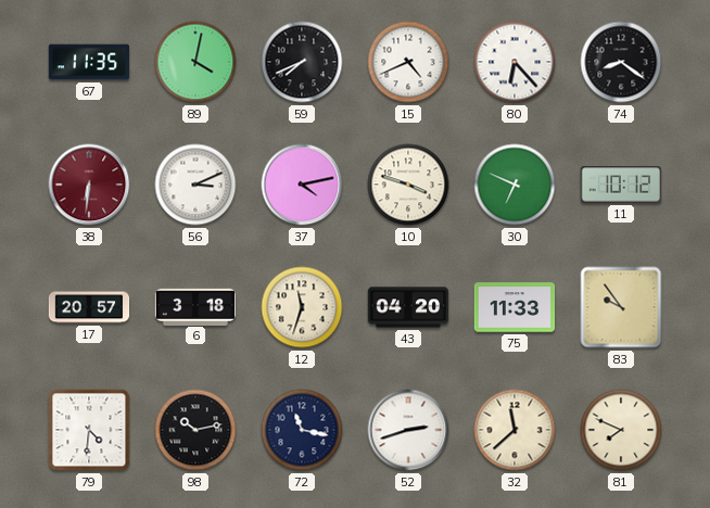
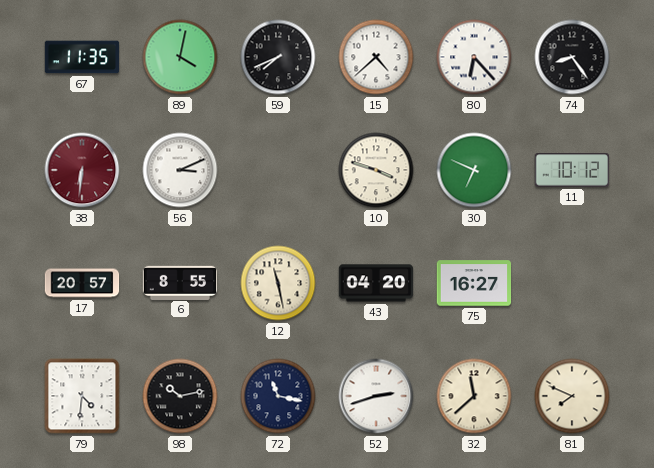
15: 4:41 -> 4:38
74: 8:21 -> 8:24
37: 4:13 -> none
6: 3:18 -> 8:55
12: 11:33 -> 11:28
75: 11:33 -> 16:27
83: 9:54 -> none
